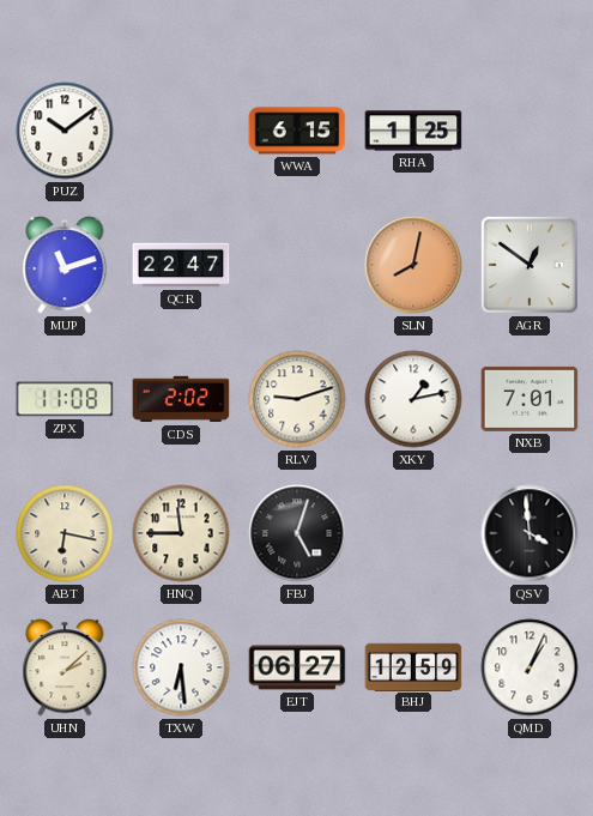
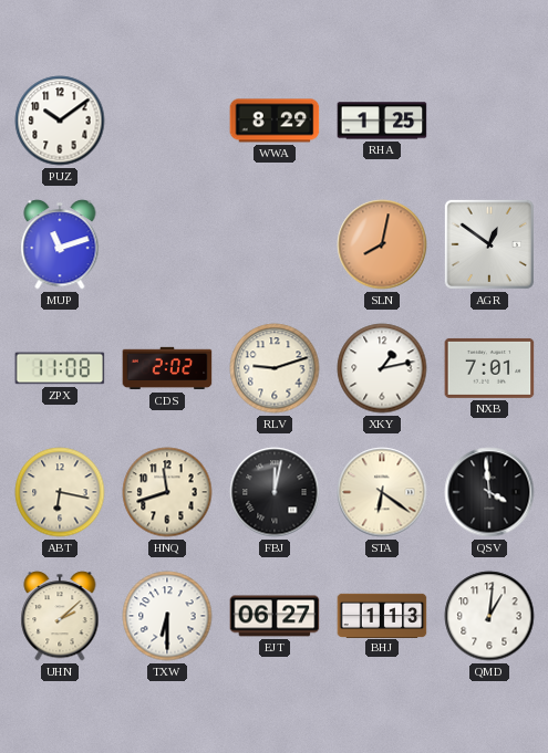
WWA: 6:15 -> 8:29
QCR: 22:47 -> none
HNQ: 11:45 -> 11:42
FBJ: 5:03 -> 12:02
STA: none -> 6:21
TXW: 6:29 -> 6:30
BHJ: 12:59 -> 1:13
QMD: 1:04 -> 1:01
